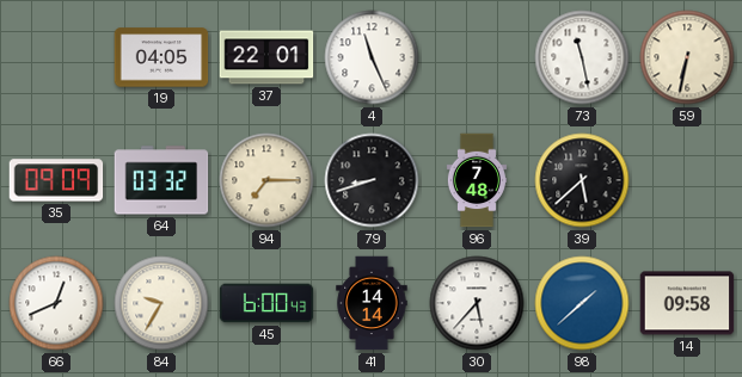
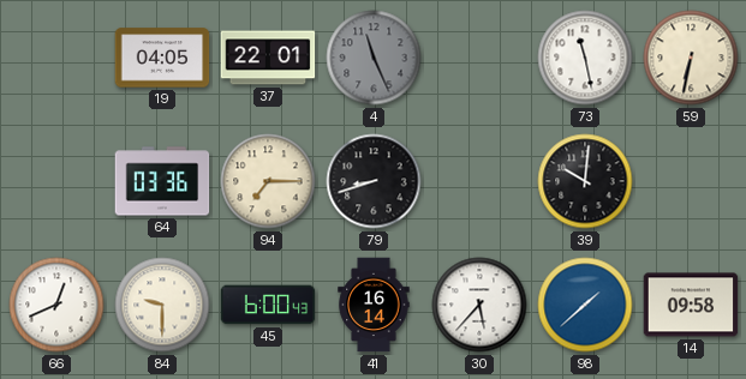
4 dial: white -> grey
35: 09:09 -> none
64: 03:32 -> 03:36
96: 7:48 -> none
39: 5:38 -> 10:01
84: 9:35 -> 9:30
41: 14:14 -> 16:14
